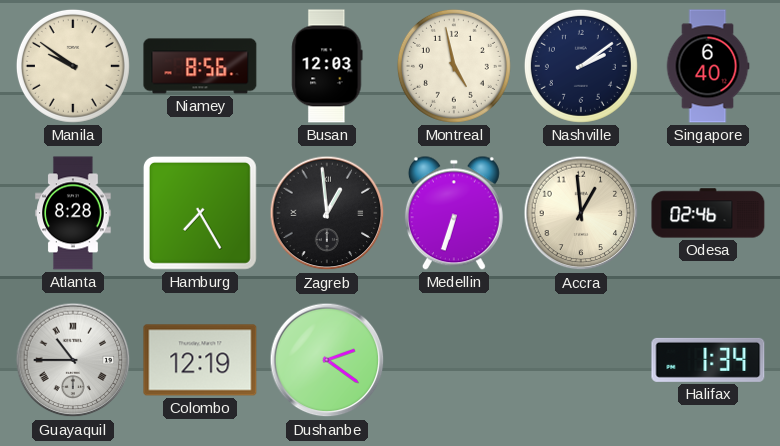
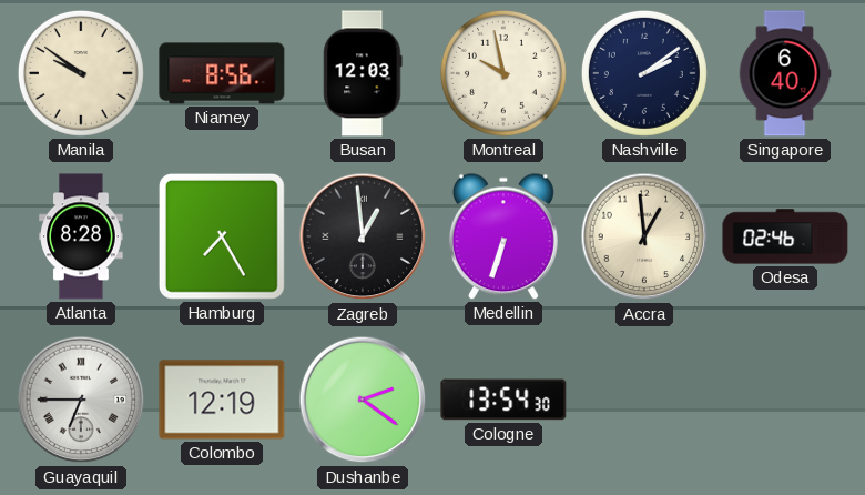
Montreal: 4:58 -> 9:58
Guayaquil: 10:45 -> 6:45
Cologne: none -> 13:54
Halifax: 1:34 -> none
